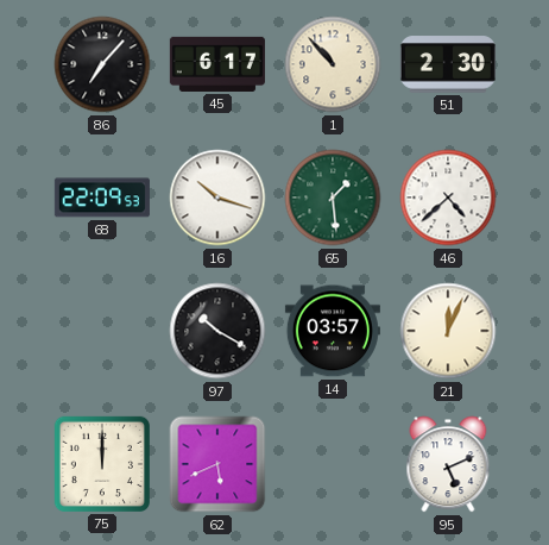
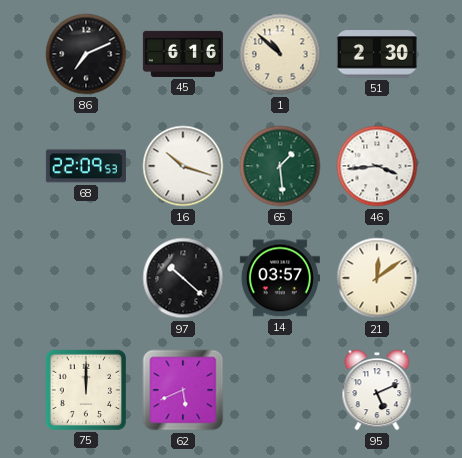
86: 7:07 -> 7:11
45: 6:17 -> 6:16
1: 10:53 -> 10:52
46: 4:38 -> 3:44
97: 10:20 -> 10:22
21: 12:04 -> 12:09
